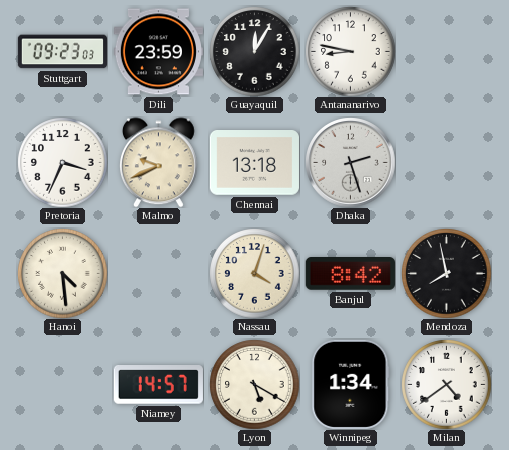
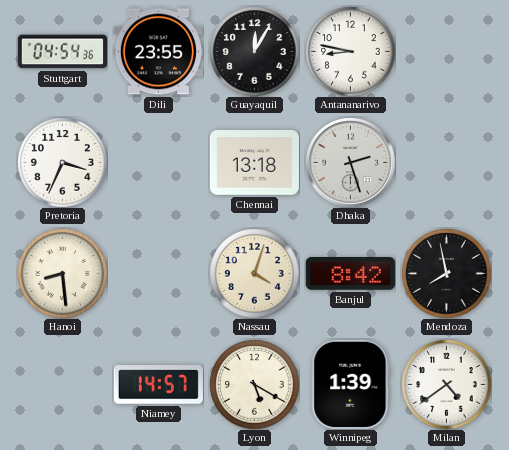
Stuttgart: 09:23 -> 04:54
Dili: 23:59 -> 23:55
Malmo: 9:41 -> none
Hanoi: 4:29 -> 8:29
Winnipeg: 1:34 -> 1:39
